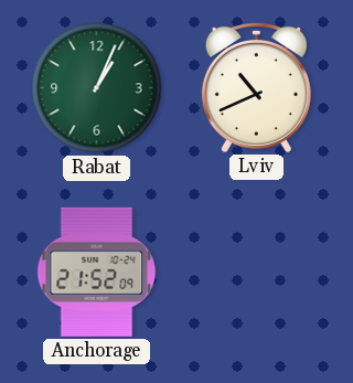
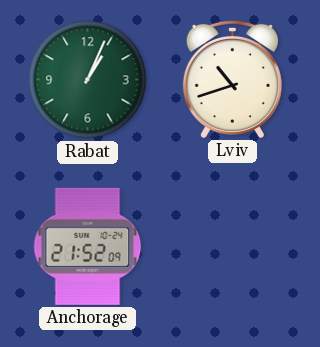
Lviv: 10:41 -> 10:42
